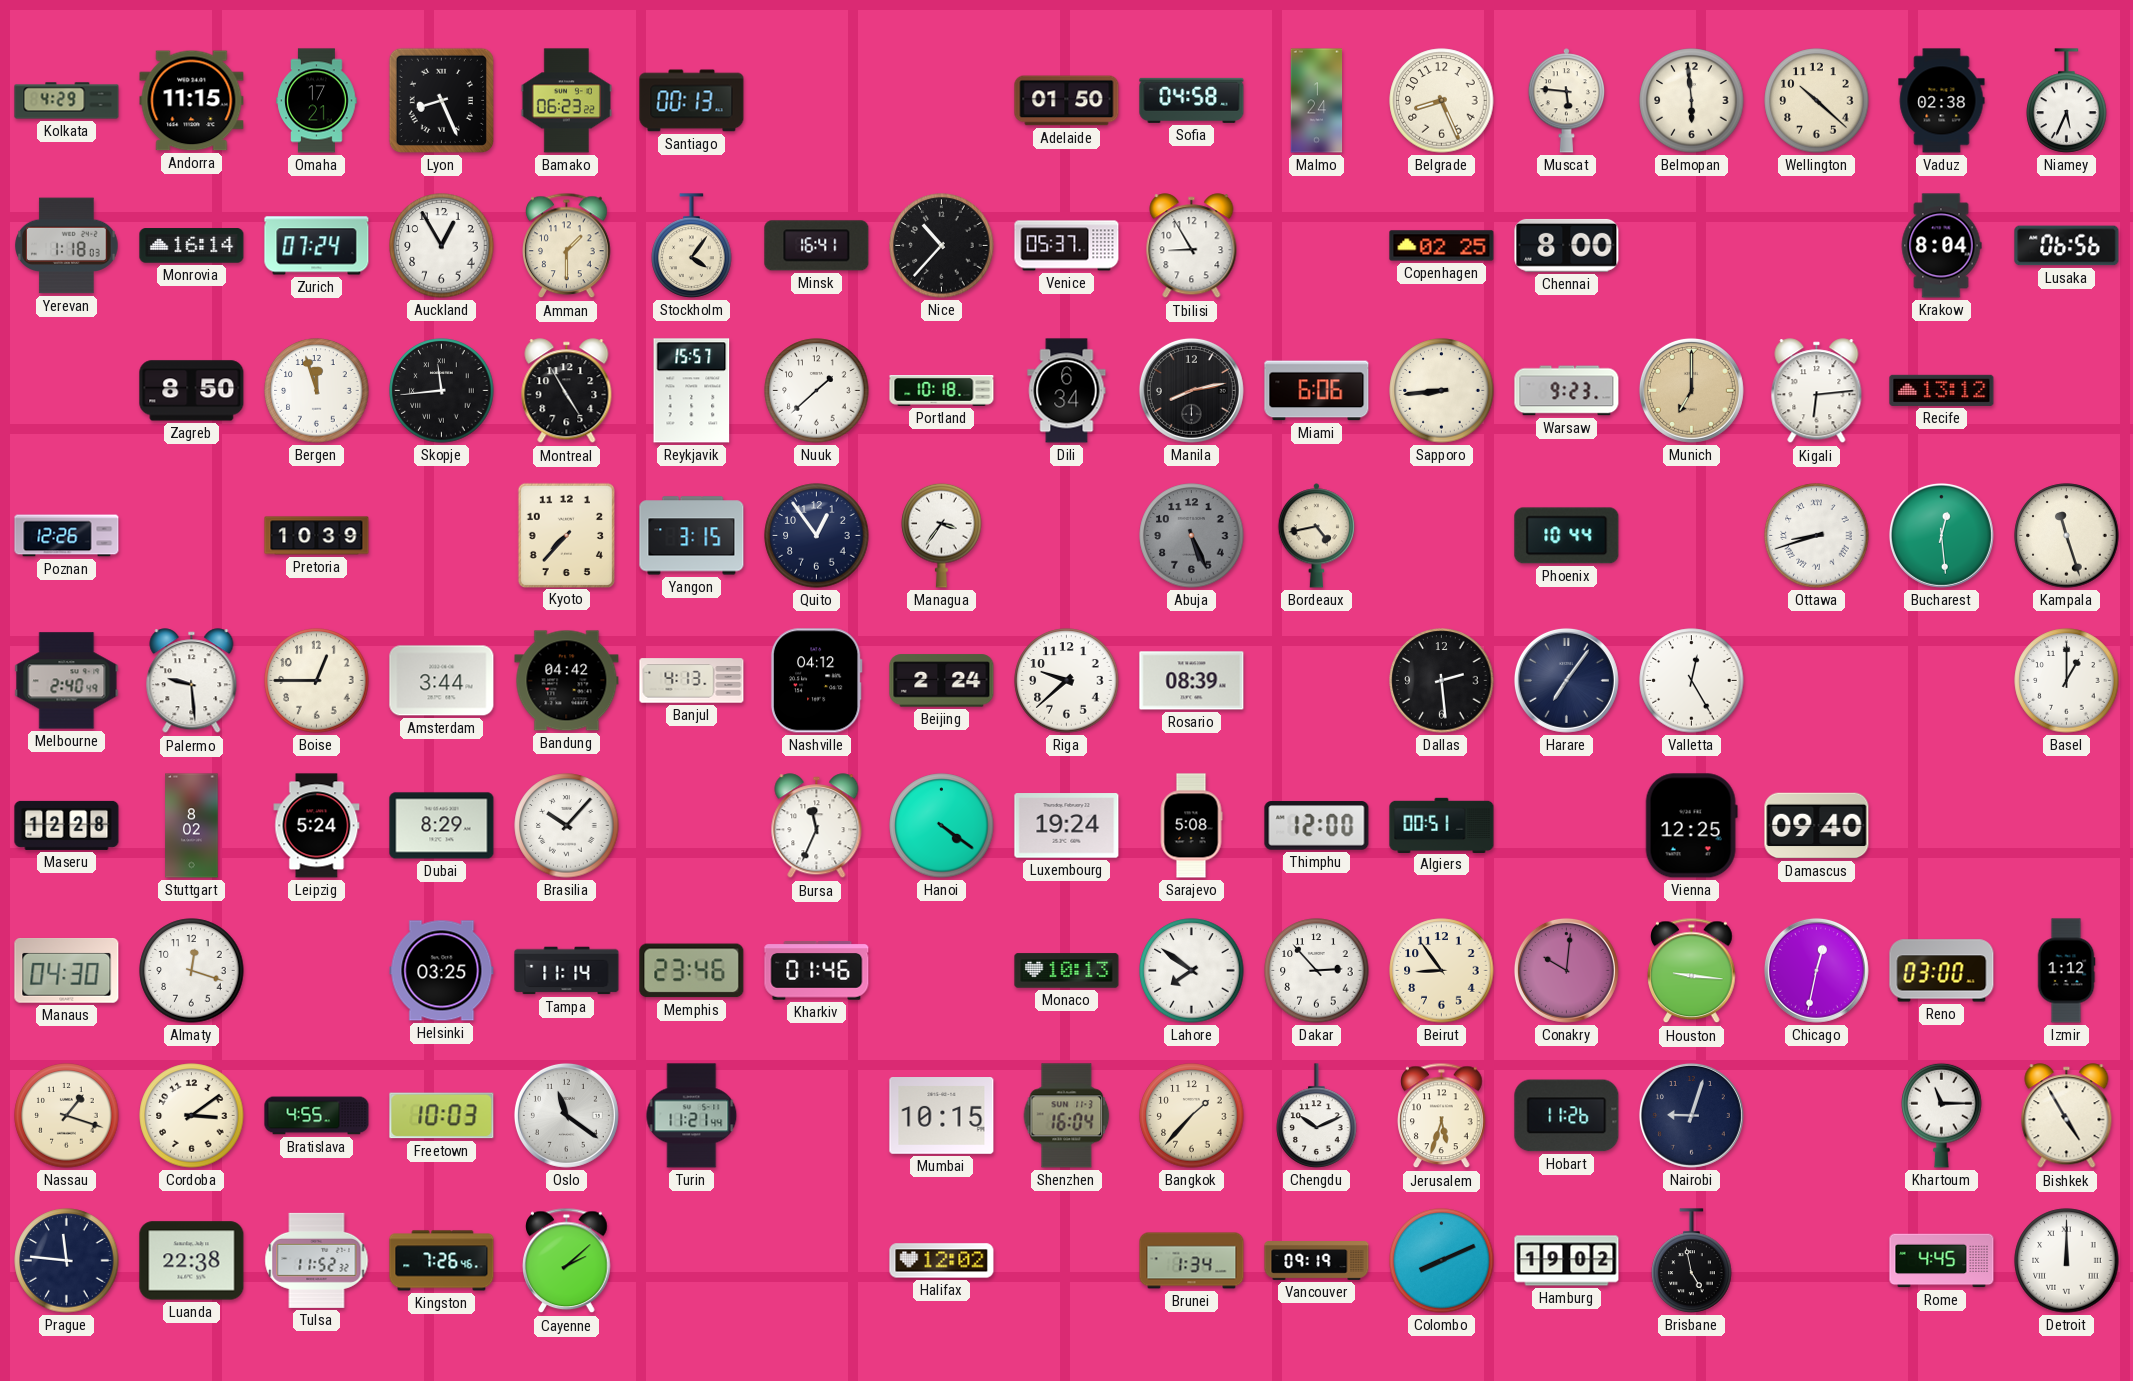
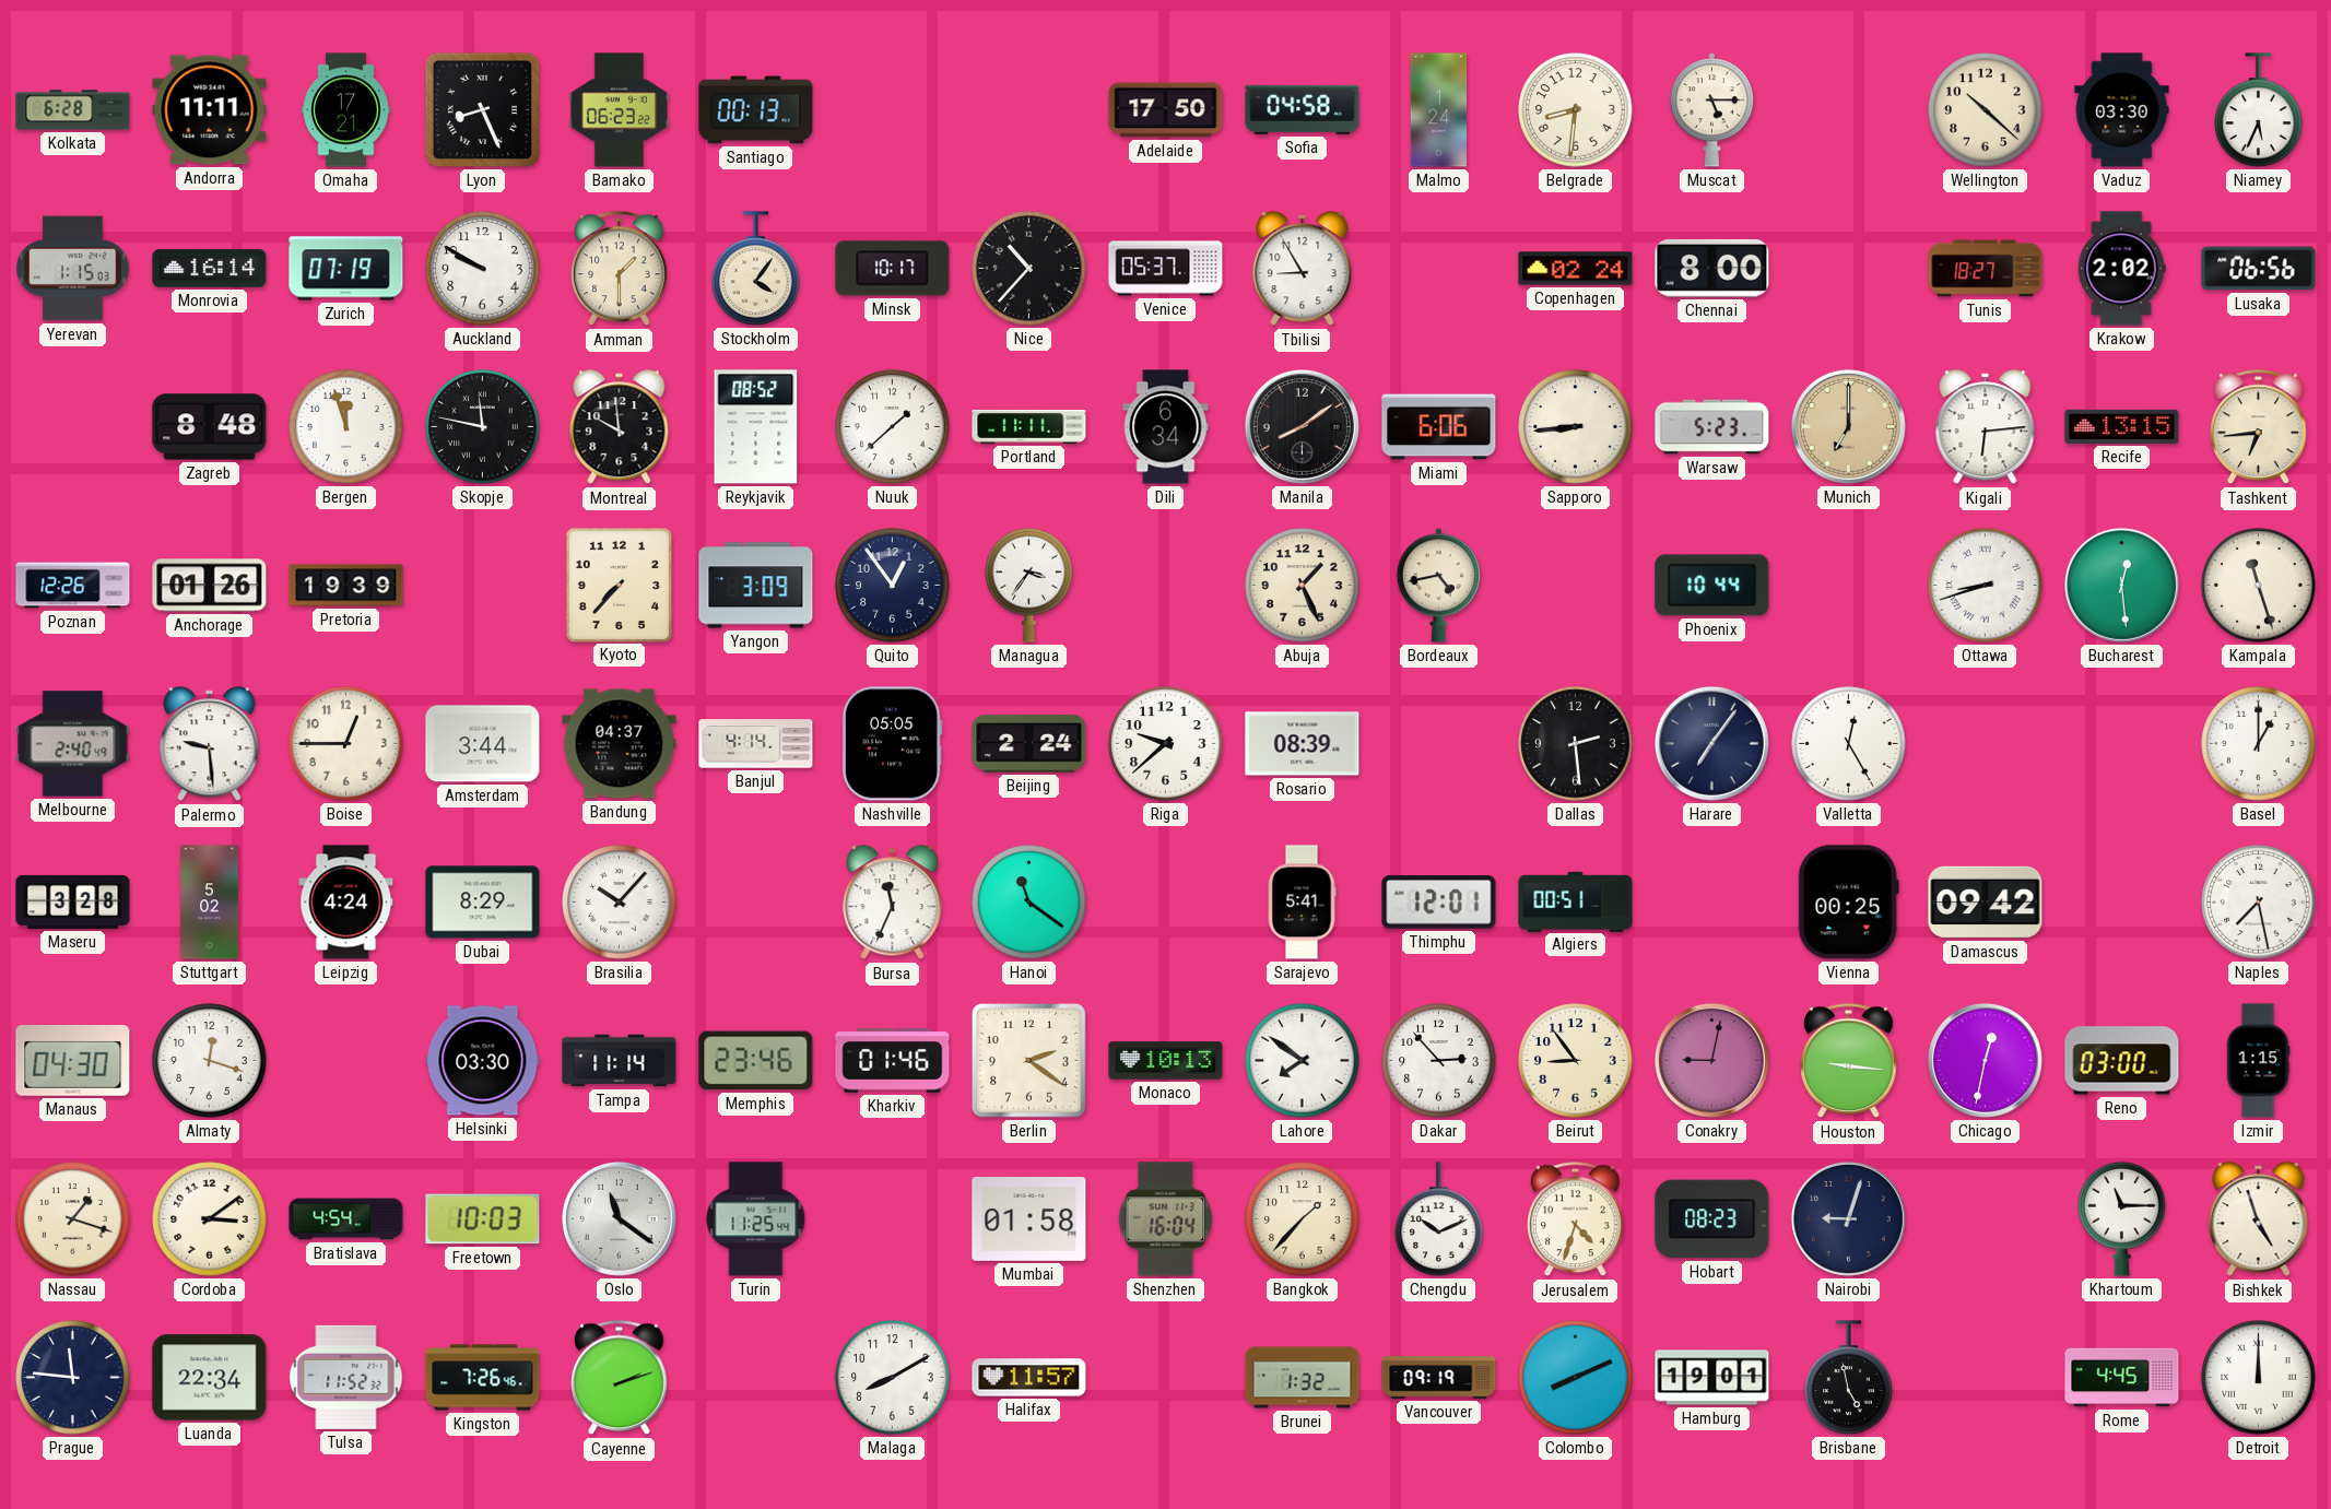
Kolkata: 4:29 -> 6:28
Andorra: 11:15 -> 11:11
Adelaide: 01:50 -> 17:50
Belgrade: 8:26 -> 8:31
Muscat: 5:46 -> 5:15
Belmopan: 5:59 -> none
Vaduz: 02:38 -> 03:30
Yerevan: 1:18 -> 1:15
Zurich: 07:24 -> 07:19
Auckland: 12:55 -> 9:50
Minsk: 16:41 -> 10:17
Copenhagen: 02:25 -> 02:24
Tunis: none -> 18:27
Krakow: 8:04 -> 2:02
Zagreb: 8:50 -> 8:48
Skopje: 11:44 -> 11:47
Montreal: 4:55 -> 9:59
Reykjavik: 15:57 -> 08:52
Portland: 10:18 -> 11:11
Manila: 8:13 -> 8:09
Warsaw: 9:23 -> 5:23
Recife: 13:12 -> 13:15
Tashkent: none -> 6:44
Anchorage: none -> 01:26
Pretoria: 10:39 -> 19:39
Yangon: 3:15 -> 3:09
Abuja: 5:26 -> 1:26
Abuja dial: grey -> cream
Bandung: 04:42 -> 04:37
Banjul: 4:13 -> 4:14
Nashville: 04:12 -> 05:05
Maseru: 12:28 -> 3:28
Stuttgart: 8:02 -> 5:02
Leipzig: 5:24 -> 4:24
Hanoi: 4:21 -> 11:21
Luxembourg: 19:24 -> none
Sarajevo: 5:08 -> 5:41
Thimphu: 12:00 -> 12:01
Vienna: 12:25 -> 00:25
Damascus: 09:40 -> 09:42
Naples: none -> 7:28
Helsinki: 03:25 -> 03:30
Berlin: none -> 2:21
Conakry: 10:01 -> 9:02
Izmir: 1:12 -> 1:15
Bratislava: 4:55 -> 4:54
Turin: 11:21 -> 11:25
Mumbai: 10:15 -> 01:58
Jerusalem: 5:33 -> 4:33
Hobart: 11:26 -> 08:23
Bishkek: 4:55 -> 4:57
Luanda: 22:38 -> 22:34
Cayenne: 2:08 -> 2:12
Malaga: none -> 8:10
Halifax: 12:02 -> 11:57
Brunei: 1:34 -> 1:32
Hamburg: 19:02 -> 19:01
